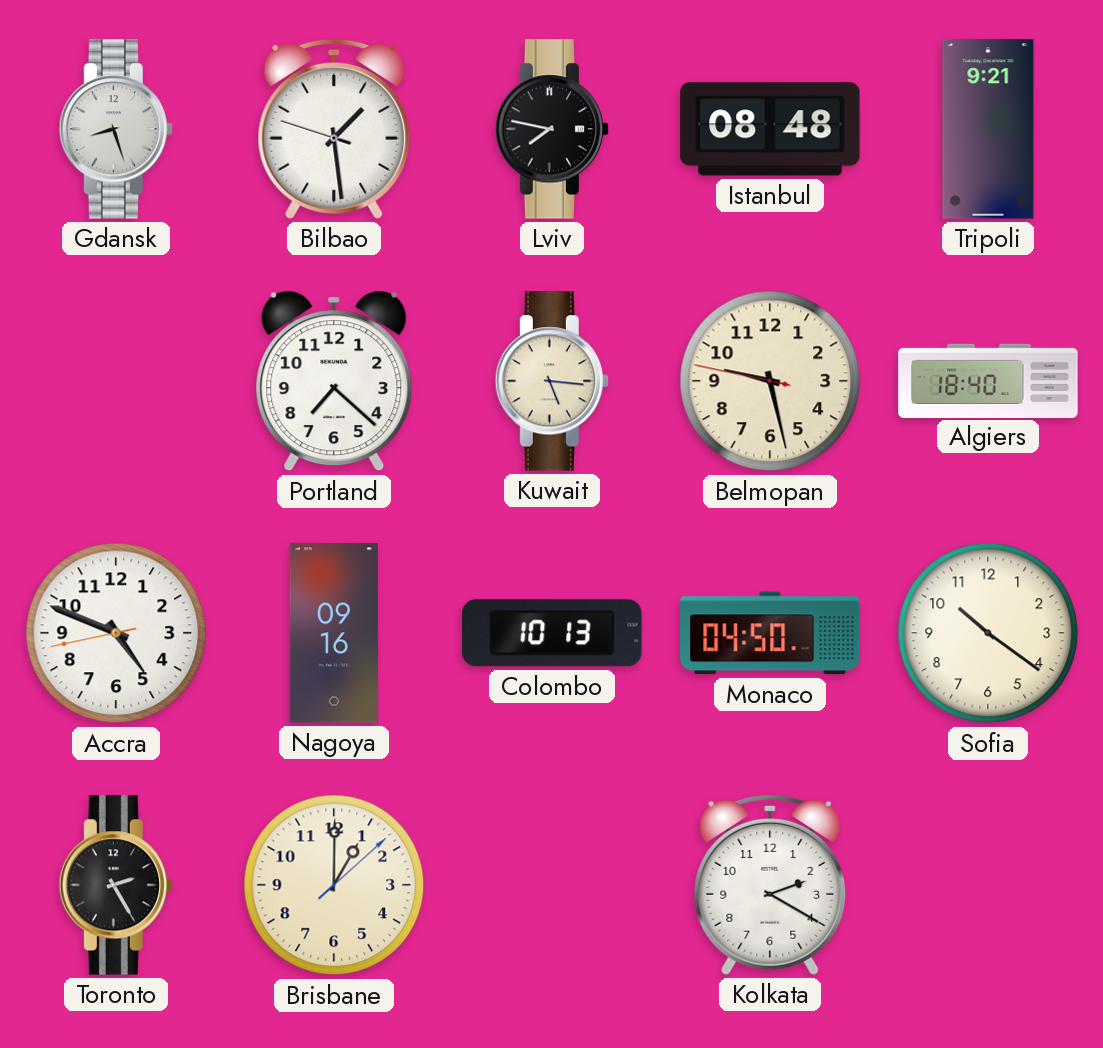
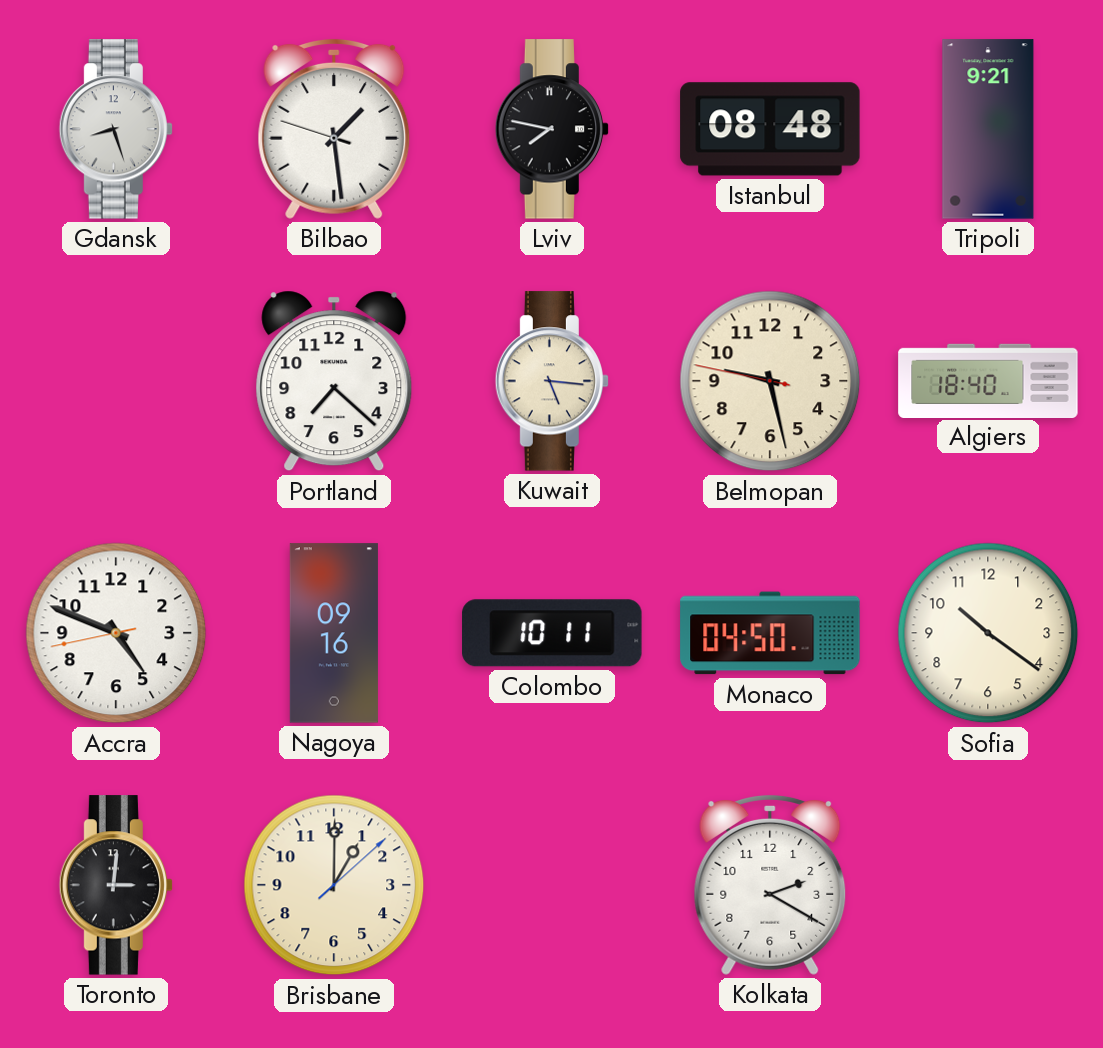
Colombo: 10:13 -> 10:11
Toronto: 2:25 -> 3:01
